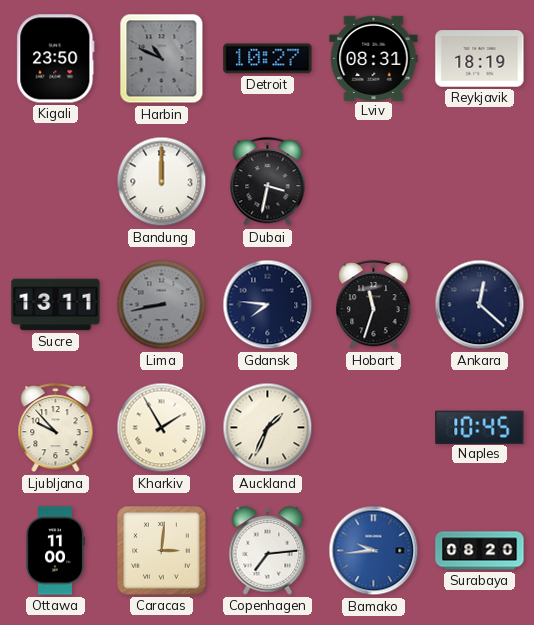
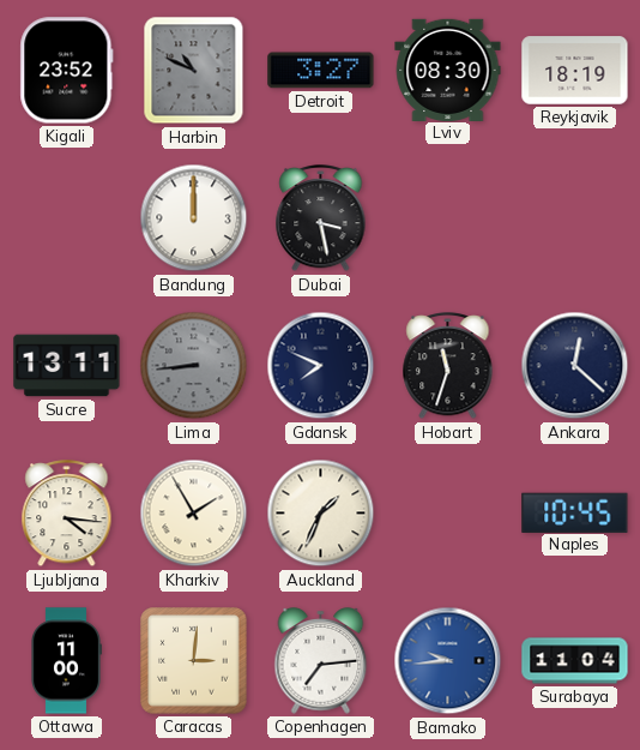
Kigali: 23:50 -> 23:52
Detroit: 10:27 -> 3:27
Lviv: 08:31 -> 08:30
Dubai: 3:32 -> 3:28
Lima: 8:43 -> 8:44
Gdansk: 7:46 -> 7:49
Ljubljana: 9:53 -> 4:16
Surabaya: 08:20 -> 11:04
